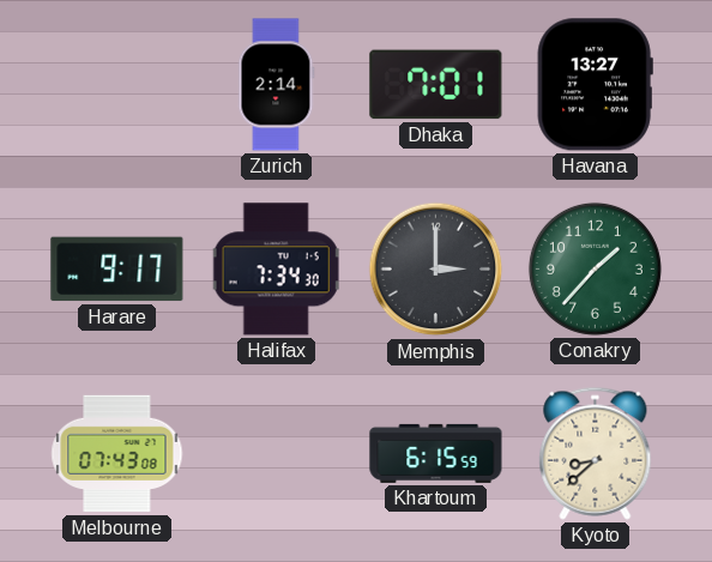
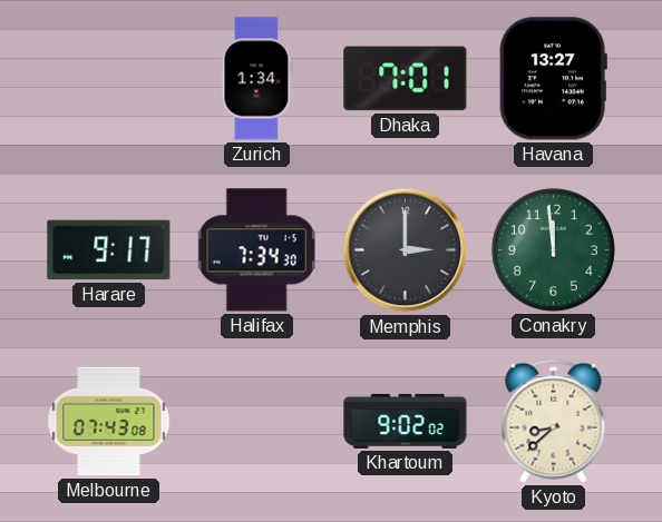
Zurich: 2:14 -> 1:34
Conakry: 1:37 -> 11:59
Khartoum: 6:15 -> 9:02
